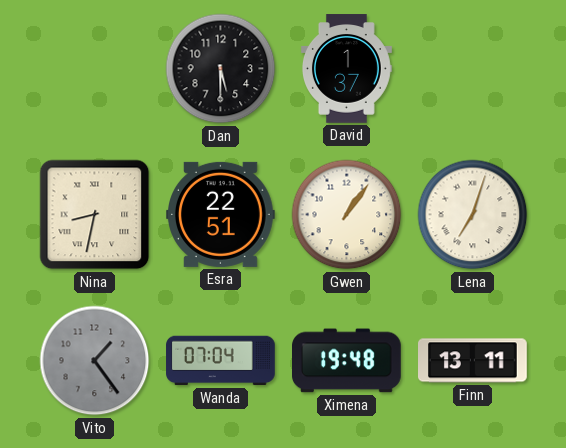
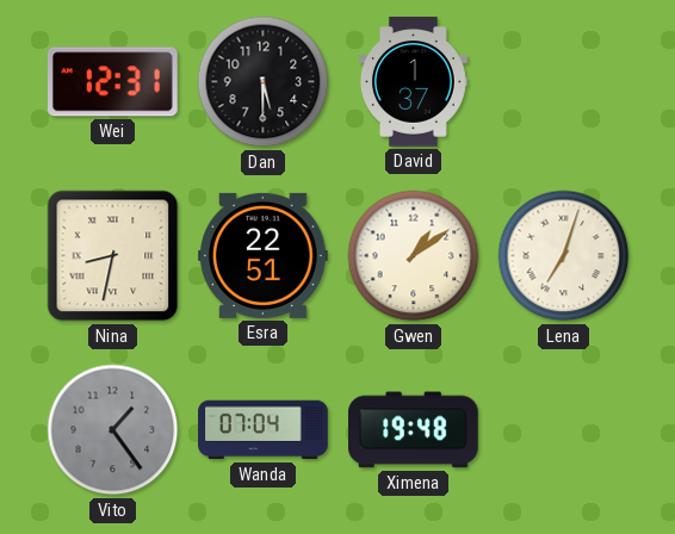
Wei: none -> 12:31
Gwen: 1:06 -> 1:09
Finn: 13:11 -> none
